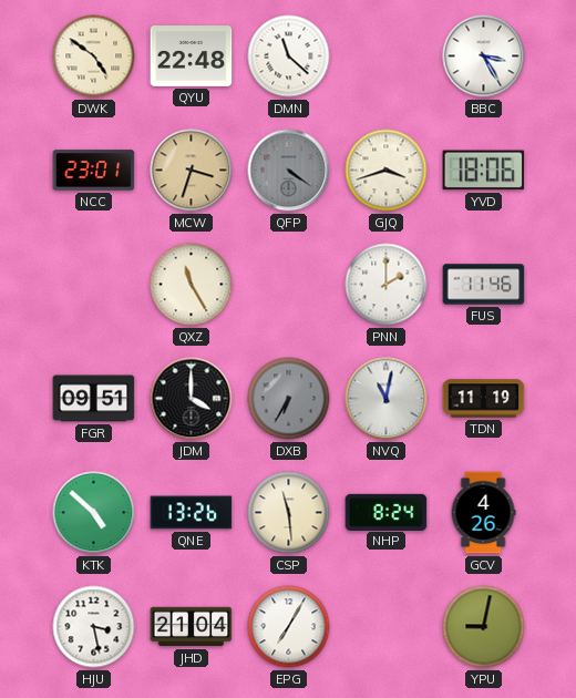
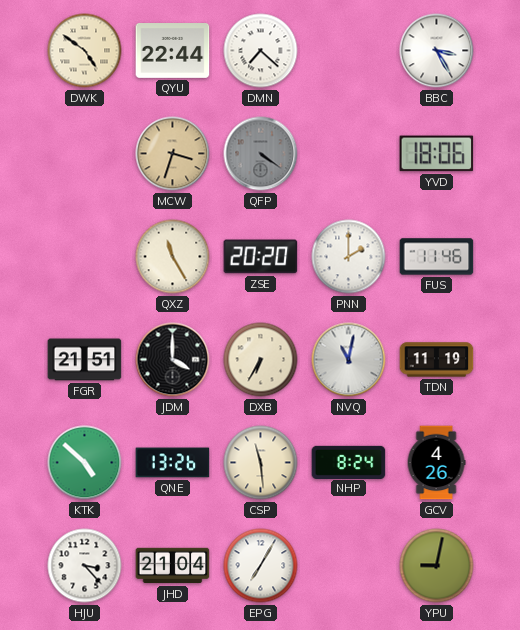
QYU: 22:48 -> 22:44
DMN: 11:22 -> 7:22
NCC: 23:01 -> none
GJQ: 3:42 -> none
ZSE: none -> 20:20
FGR: 09:51 -> 21:51
DXB dial: grey -> cream
HJU: 3:28 -> 3:23
